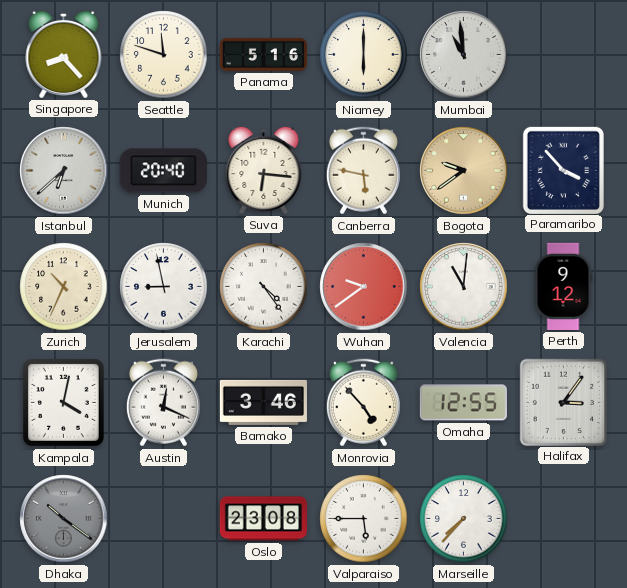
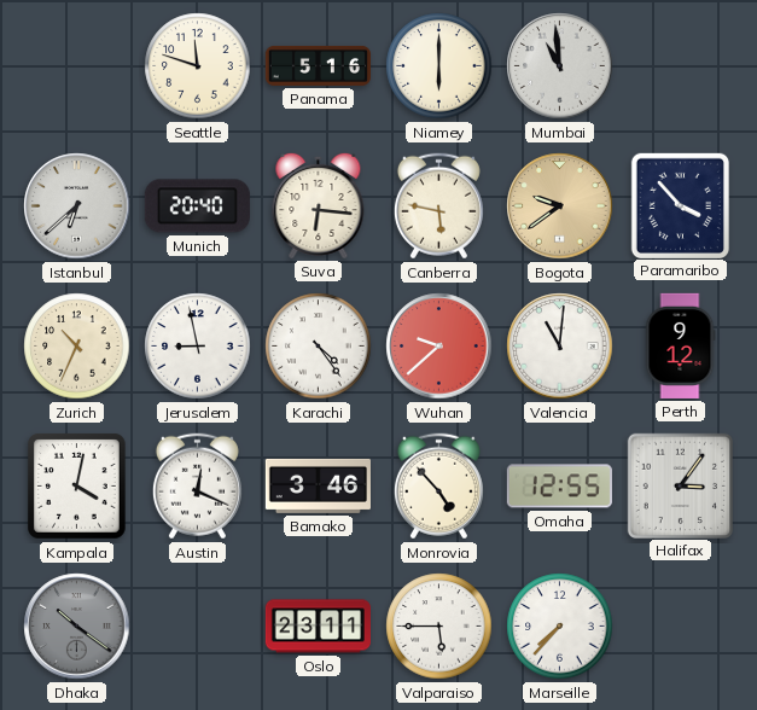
Singapore: 8:23 -> none
Wuhan: 9:39 -> 9:38
Oslo: 23:08 -> 23:11
